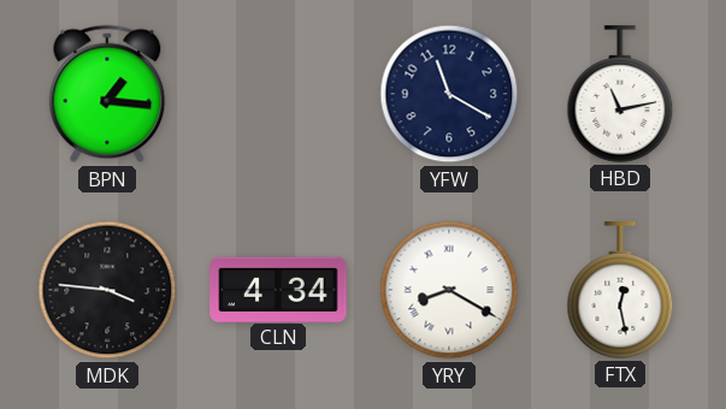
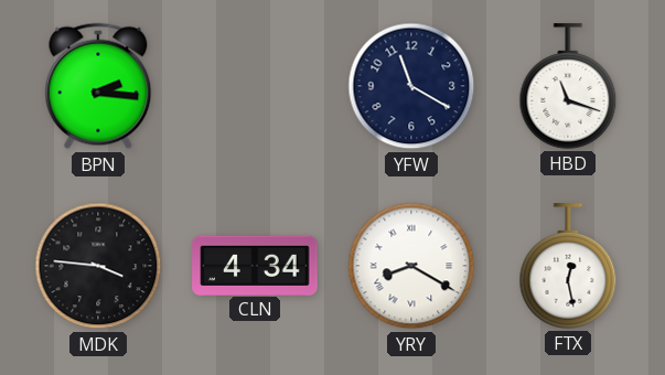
BPN: 1:16 -> 2:16
HBD: 11:13 -> 11:18
